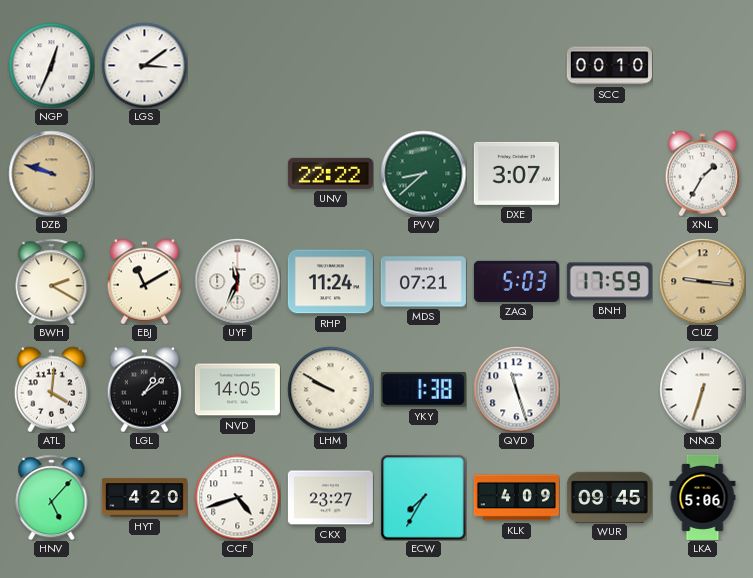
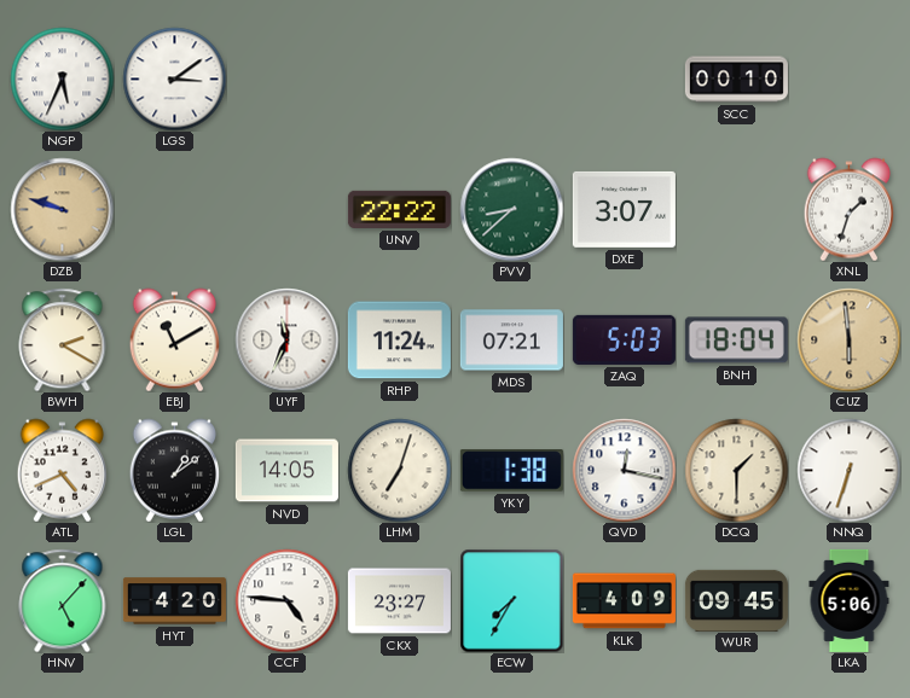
NGP: 12:34 -> 5:34
XNL: 1:35 -> 1:33
BNH: 17:59 -> 18:04
CUZ: 9:16 -> 5:59
ATL: 4:01 -> 4:41
LHM: 9:50 -> 7:03
QVD: 11:27 -> 12:17
DCQ: none -> 1:30
CCF: 4:42 -> 4:46
